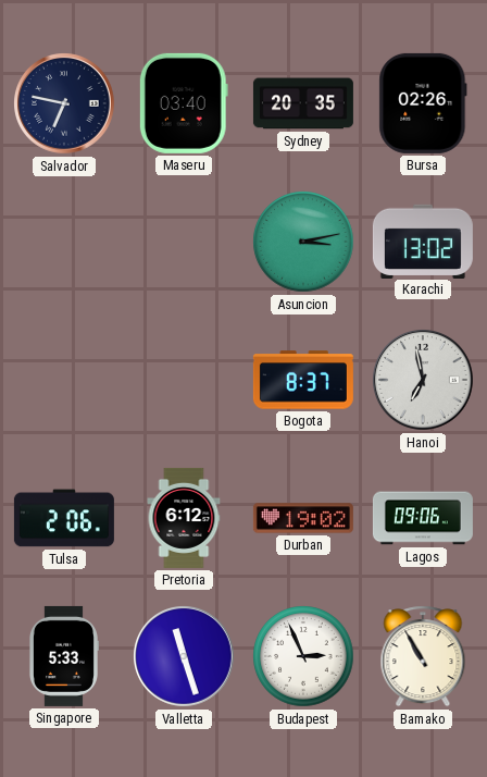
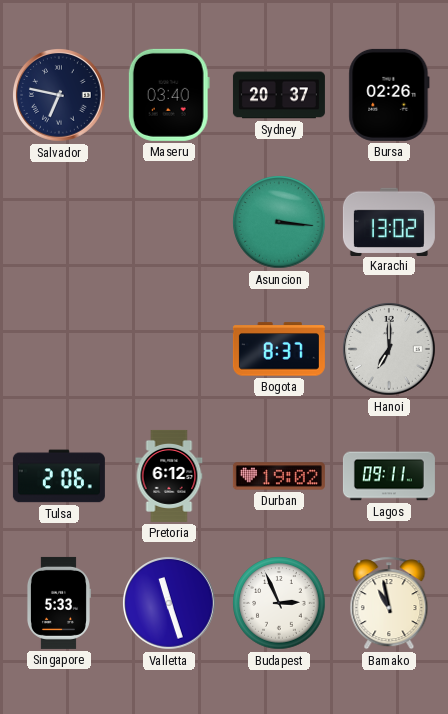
Sydney: 20:35 -> 20:37
Asuncion: 3:13 -> 3:16
Hanoi: 6:58 -> 7:00
Lagos: 09:06 -> 09:11
Bamako: 10:55 -> 10:58
